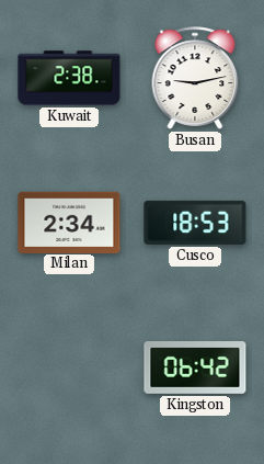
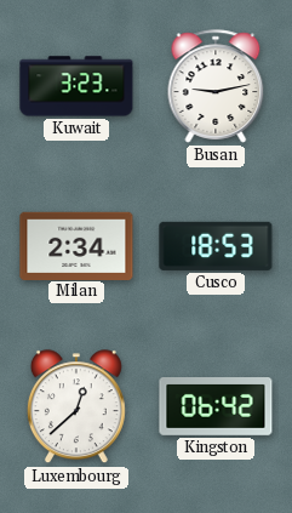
Kuwait: 2:38 -> 3:23
Luxembourg: none -> 12:38
